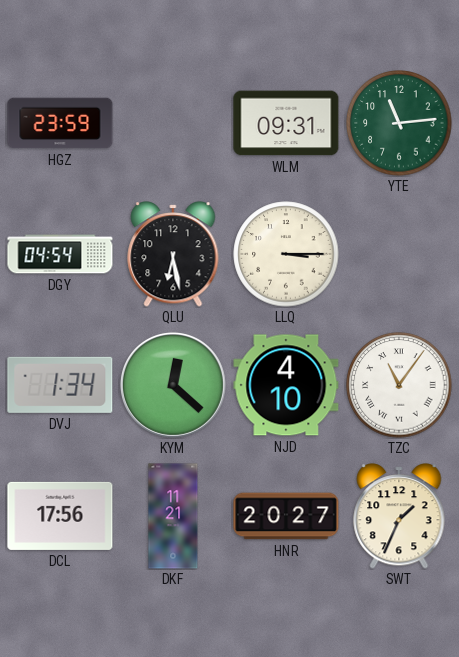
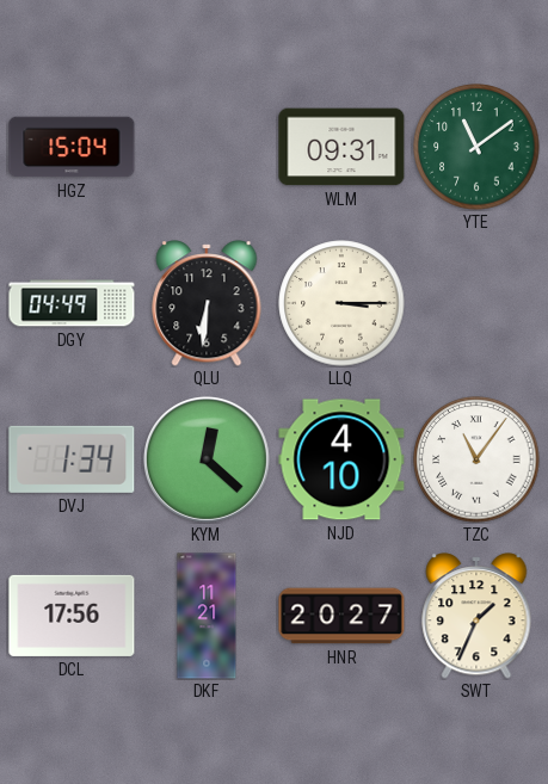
HGZ: 23:59 -> 15:04
YTE: 11:14 -> 11:09
DGY: 04:54 -> 04:49
QLU: 6:28 -> 6:31
